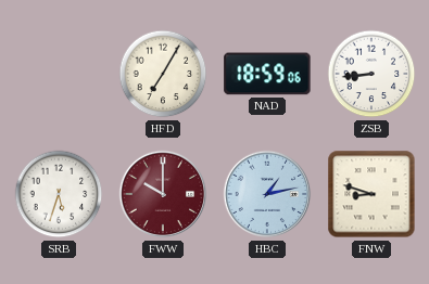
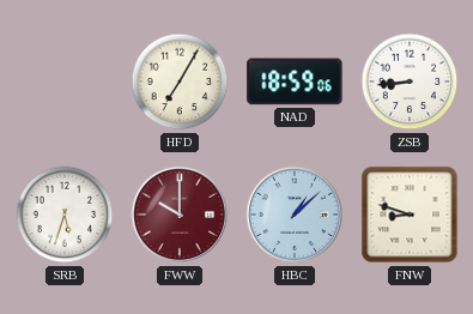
HBC: 1:13 -> 1:08
